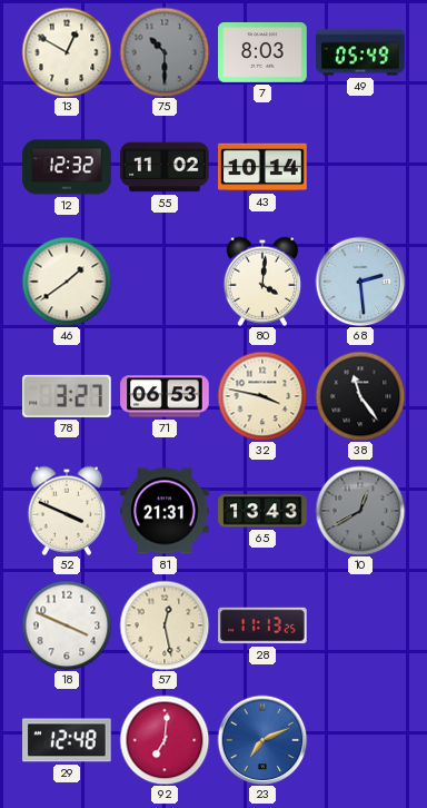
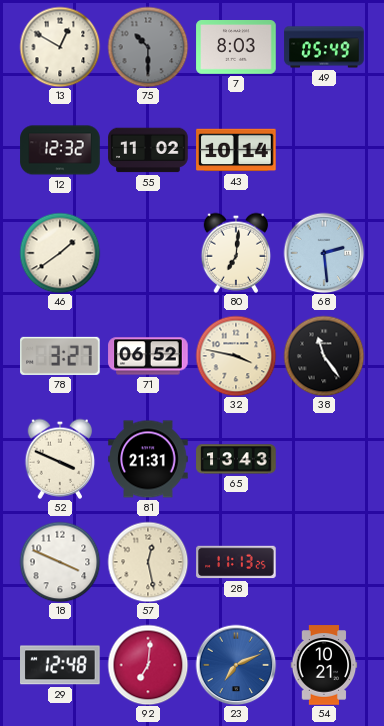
80: 4:01 -> 7:01
71: 06:53 -> 06:52
10: 12:40 -> none
54: none -> 10:21
